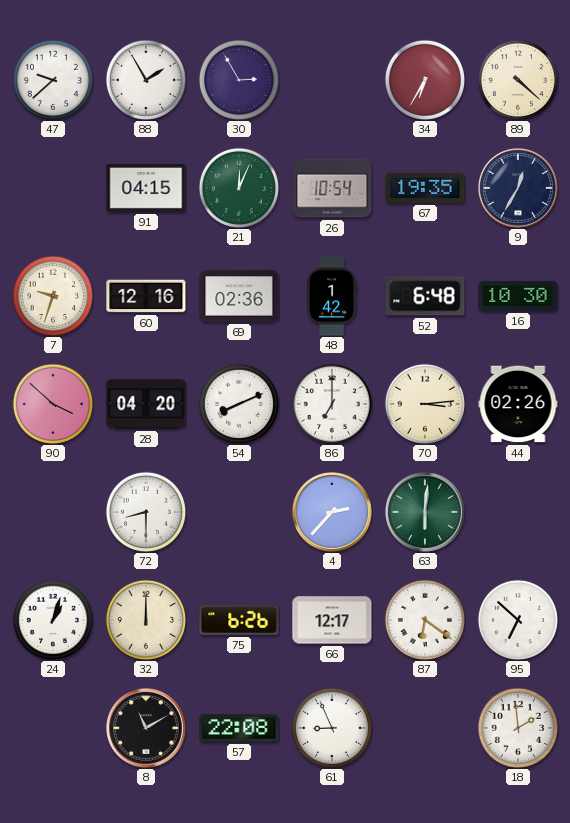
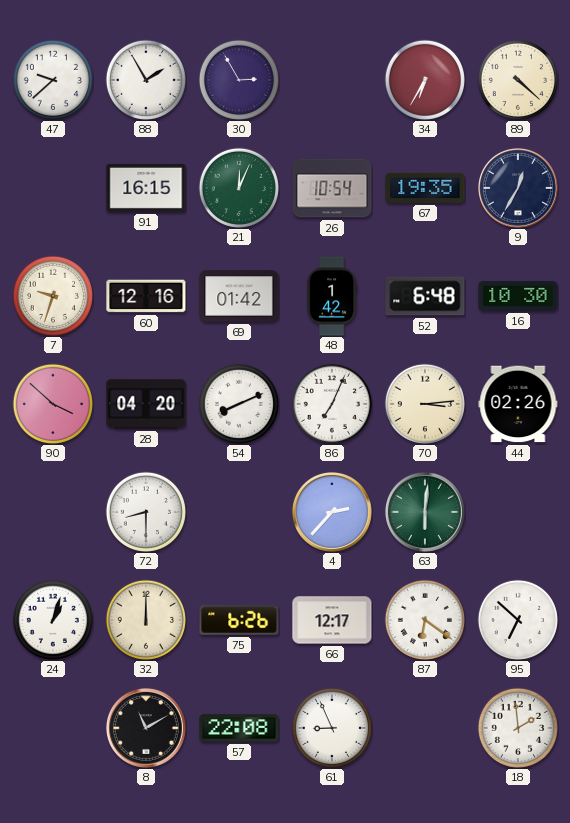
91: 04:15 -> 16:15
69: 02:36 -> 01:42
86: 7:00 -> 7:04
